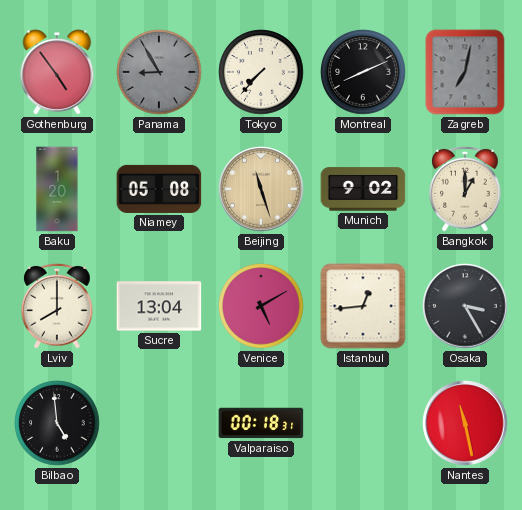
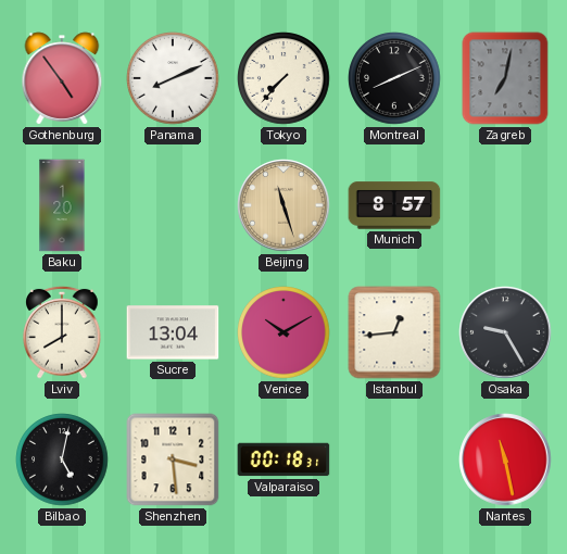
Panama: 8:55 -> 8:11
Panama dial: grey -> white
Niamey: 05:08 -> none
Munich: 9:02 -> 8:57
Bangkok: 1:00 -> none
Venice: 5:10 -> 10:10
Osaka: 3:25 -> 9:25
Bilbao: 4:59 -> 5:02
Shenzhen: none -> 3:29
